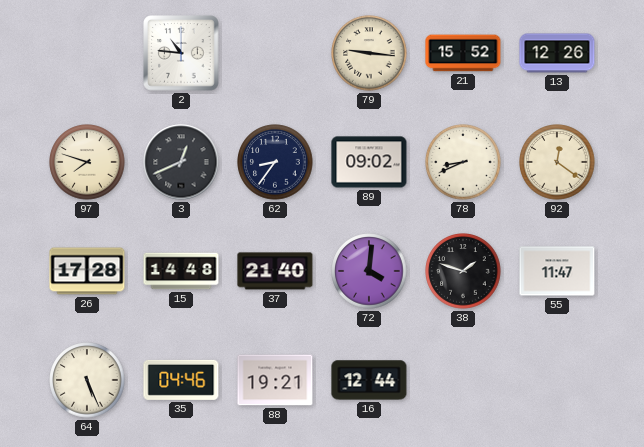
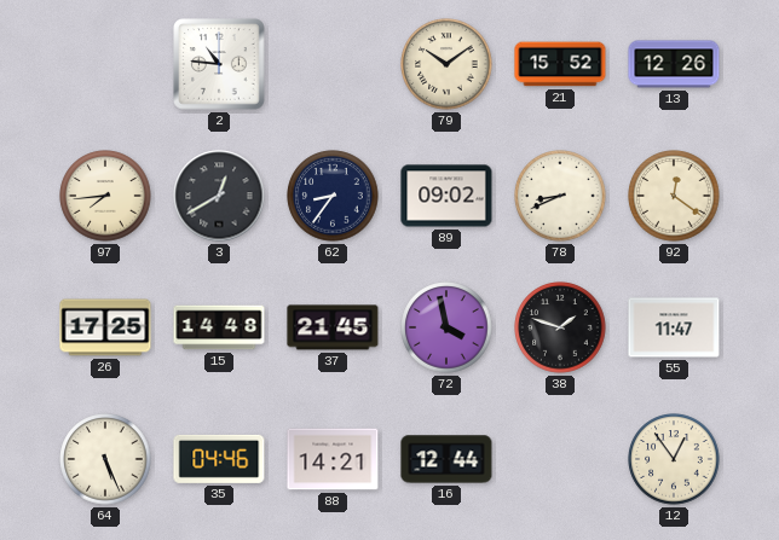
79: 9:16 -> 10:09
97: 7:48 -> 7:44
3: 12:41 -> 12:40
26: 17:28 -> 17:25
37: 21:40 -> 21:45
72: 4:01 -> 3:58
88: 19:21 -> 14:21
12: none -> 12:54
